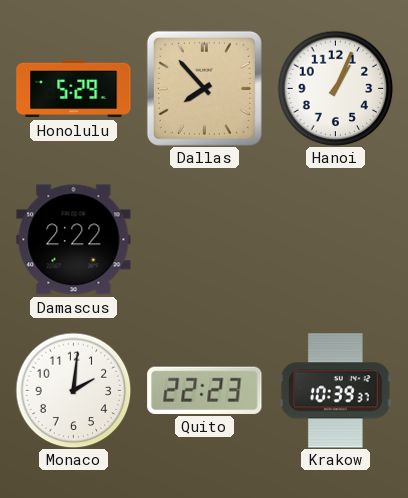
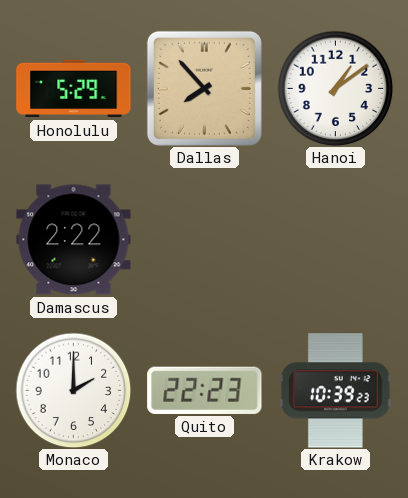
Hanoi: 1:04 -> 1:09
Monaco: 2:01 -> 2:00
Krakow: 10:39:37 -> 10:39:23
